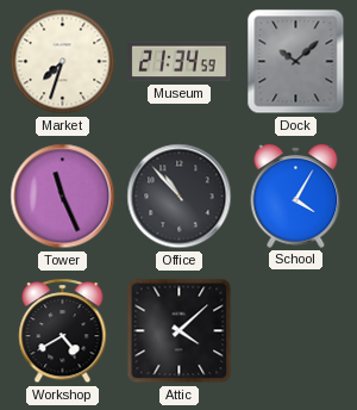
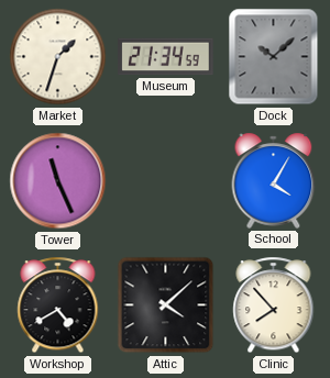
Market: 7:33 -> 1:33
Office: 10:53 -> none
Clinic: none -> 7:53
